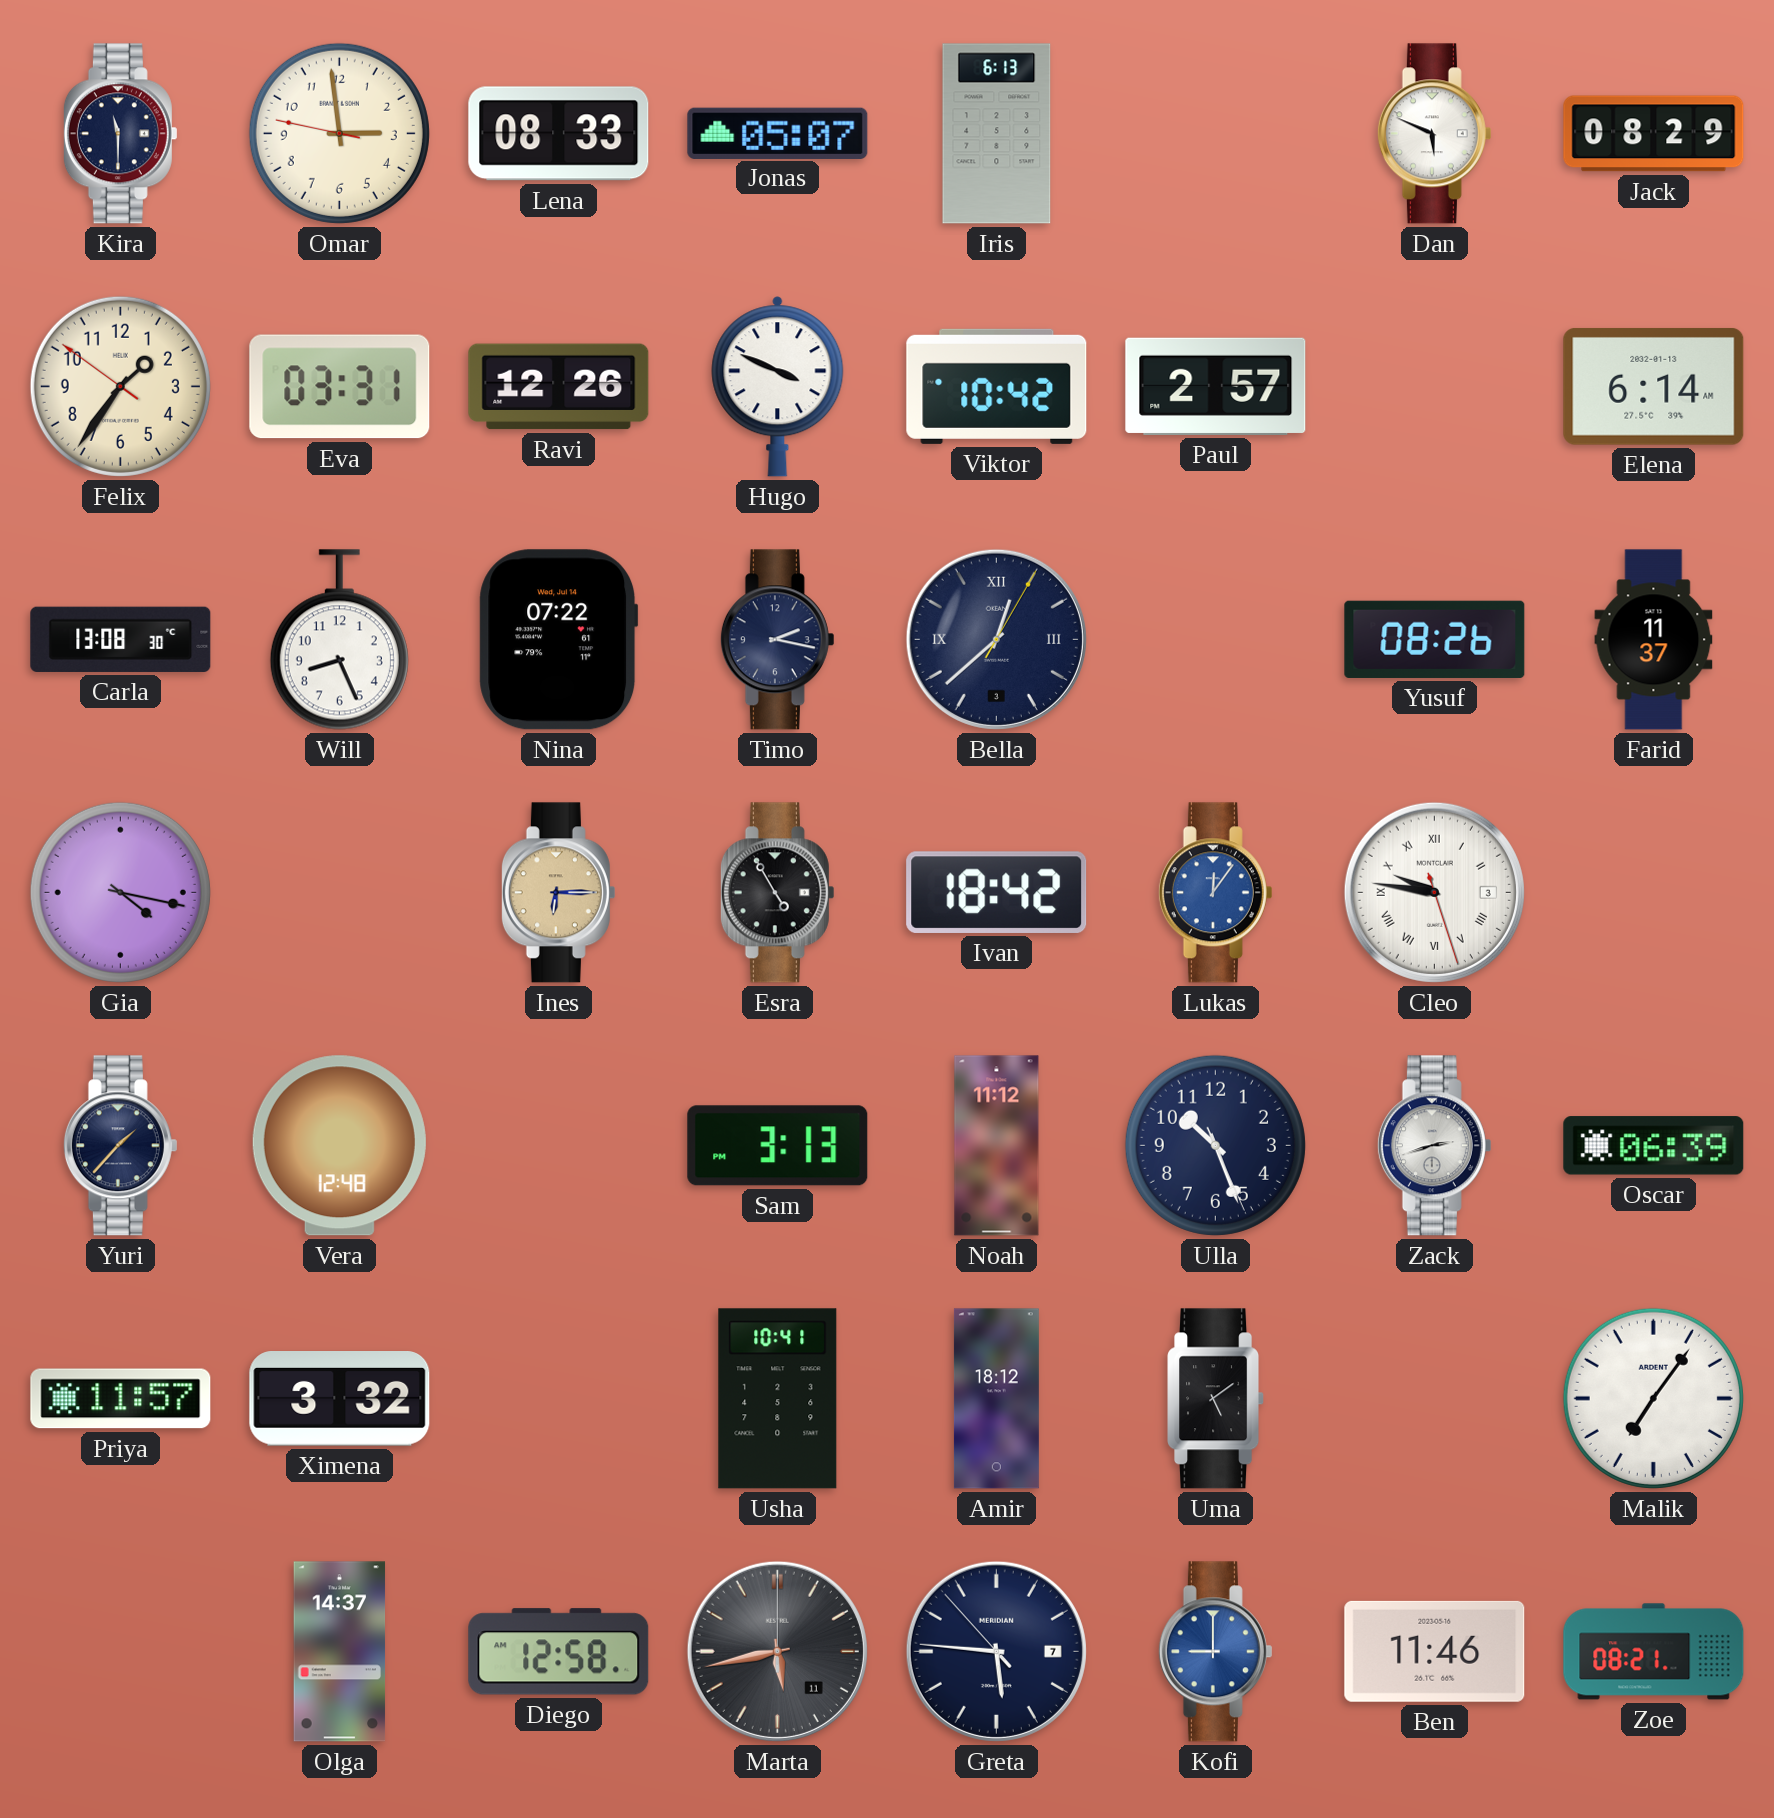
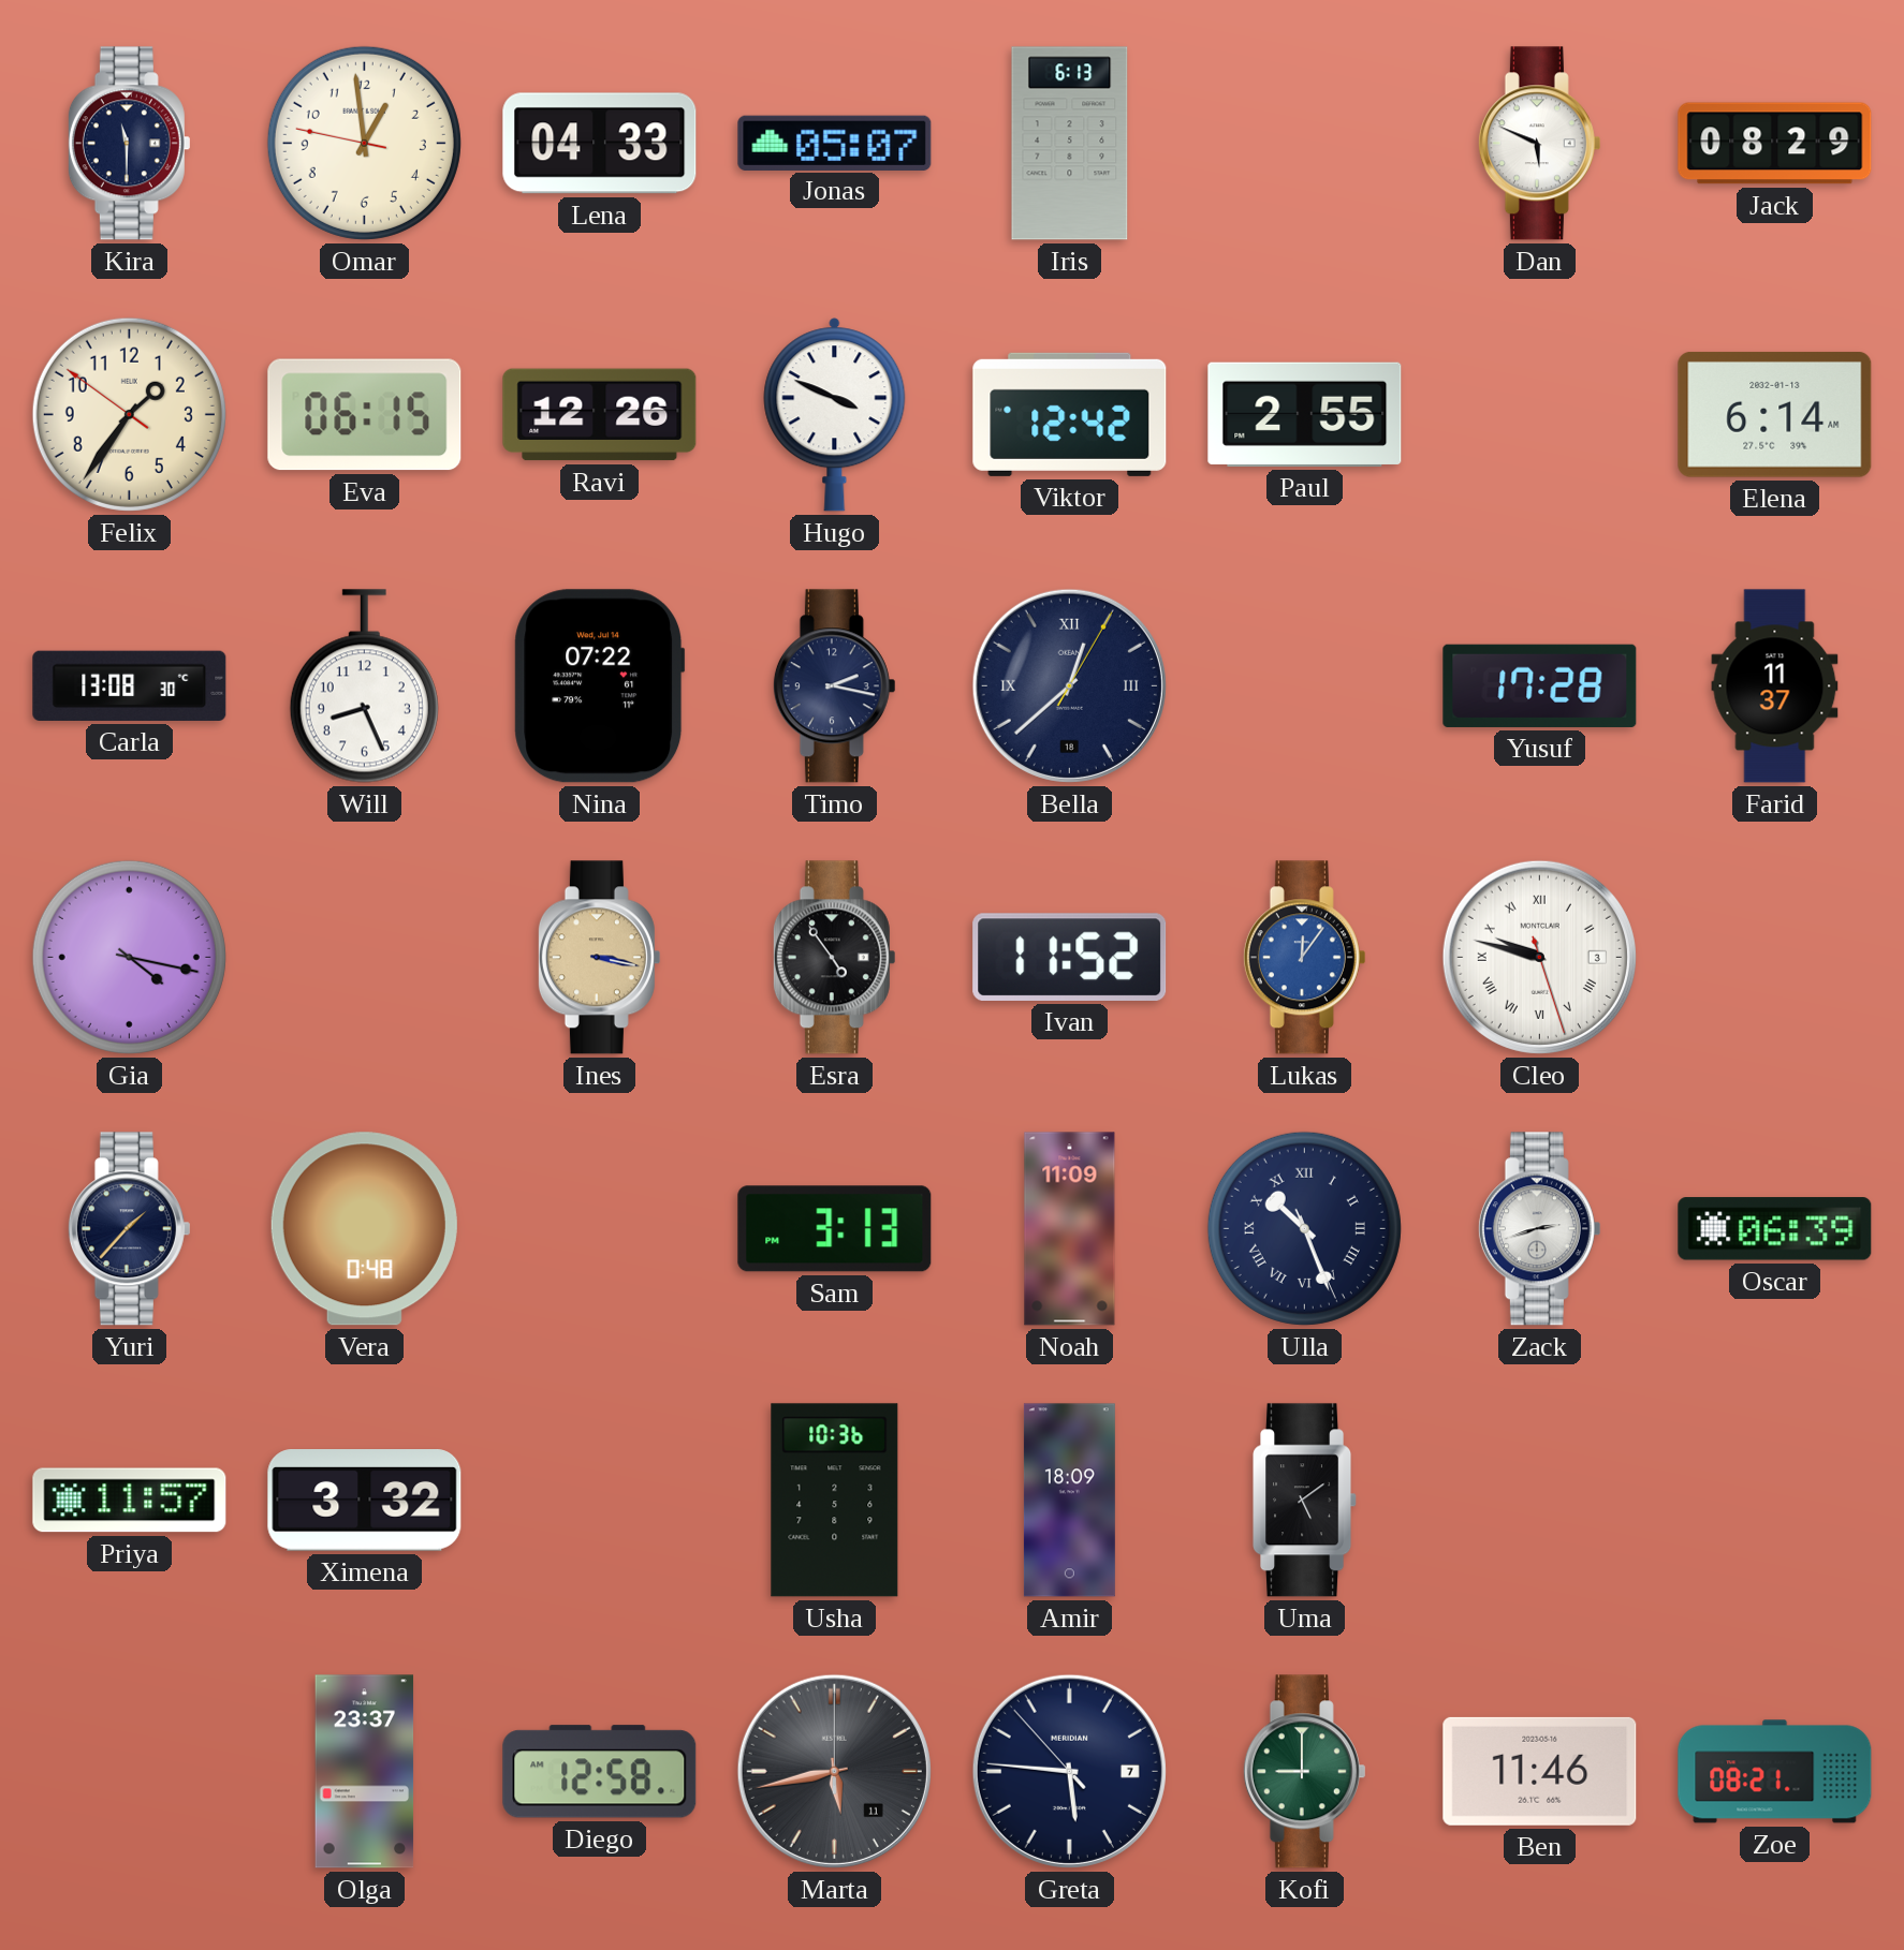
Omar: 2:58 -> 12:58
Lena: 08:33 -> 04:33
Eva: 03:31 -> 06:15
Viktor: 10:42 -> 12:42
Paul: 2:57 -> 2:55
Bella date: 3 -> 18
Yusuf: 08:26 -> 17:28
Ines: 6:15 -> 3:17
Esra: 4:55 -> 4:54
Ivan: 18:42 -> 11:52
Cleo: 9:46 -> 9:47
Vera: 12:48 -> 0:48
Noah: 11:12 -> 11:09
Ulla numerals: Arabic -> Roman
Usha: 10:41 -> 10:36
Amir: 18:12 -> 18:09
Malik: 7:06 -> none
Olga: 14:37 -> 23:37
Kofi dial: blue -> green
